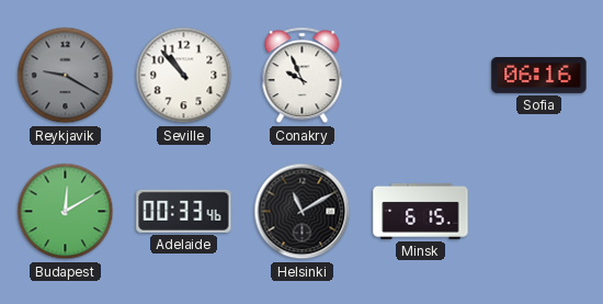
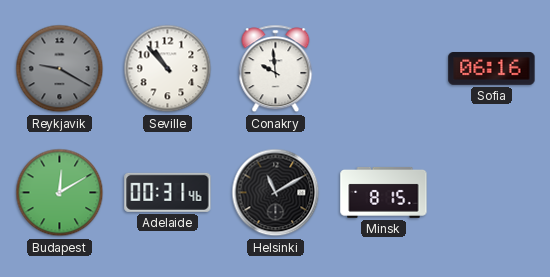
Conakry: 9:56 -> 9:59
Adelaide: 00:33 -> 00:31
Minsk: 6:15 -> 8:15
